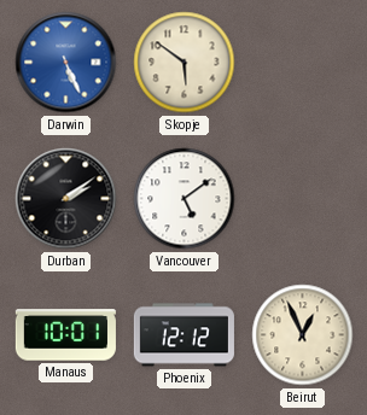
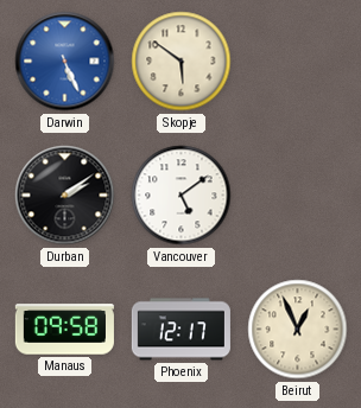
Manaus: 10:01 -> 09:58
Phoenix: 12:12 -> 12:17
